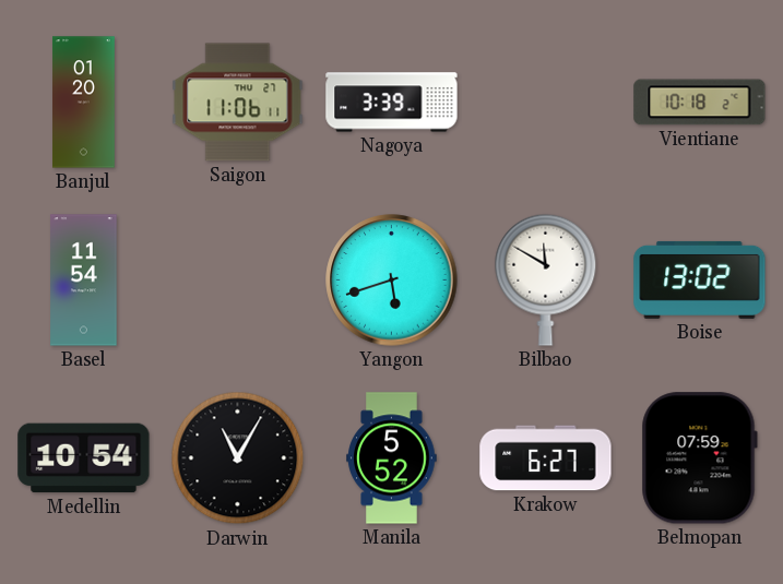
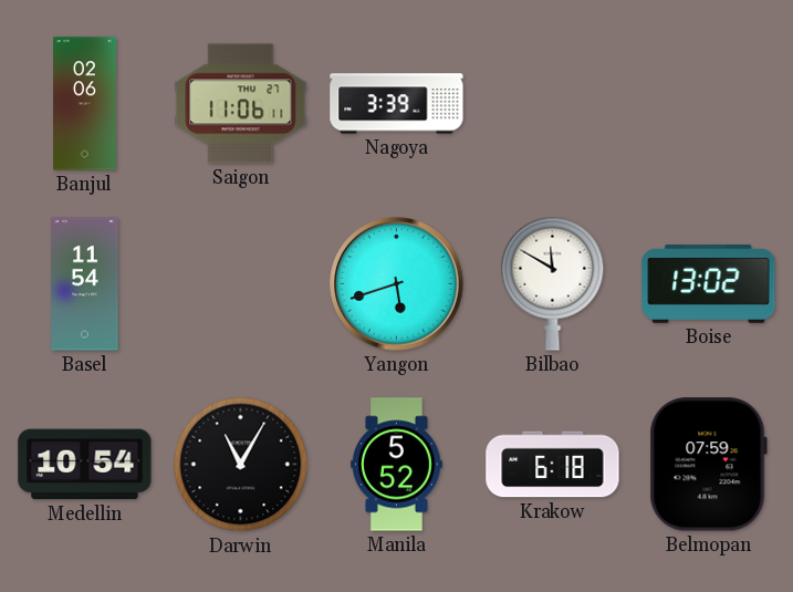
Banjul: 01:20 -> 02:06
Vientiane: 10:18 -> none
Krakow: 6:27 -> 6:18
